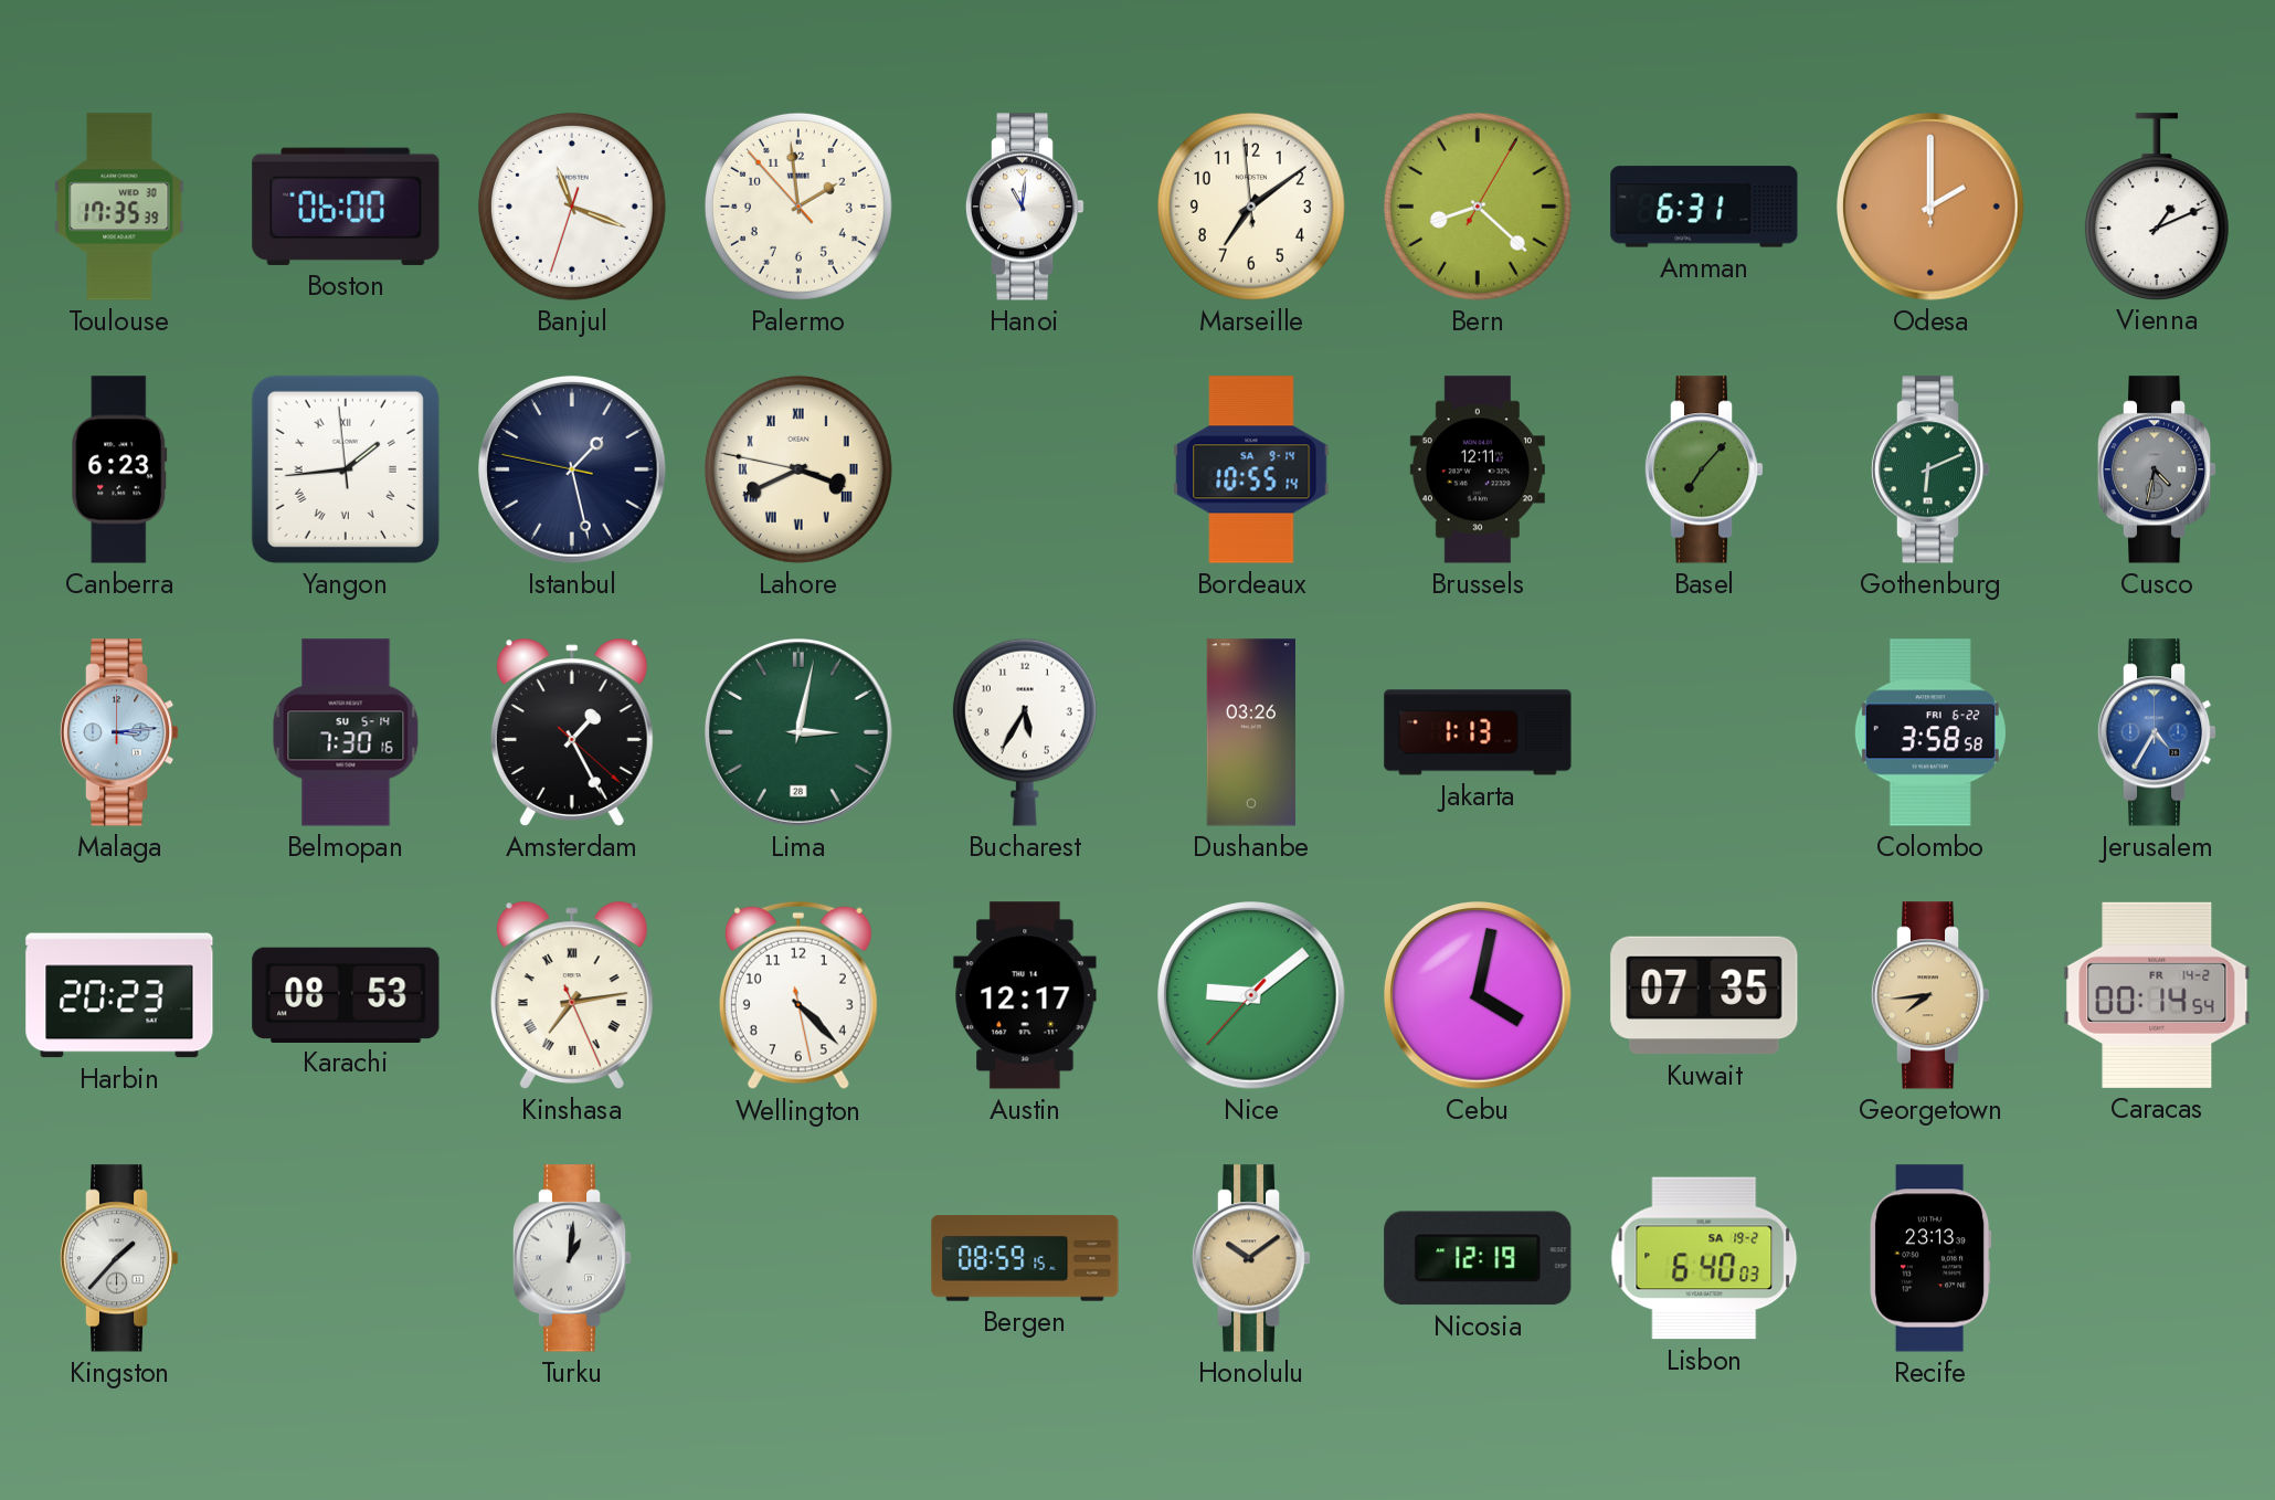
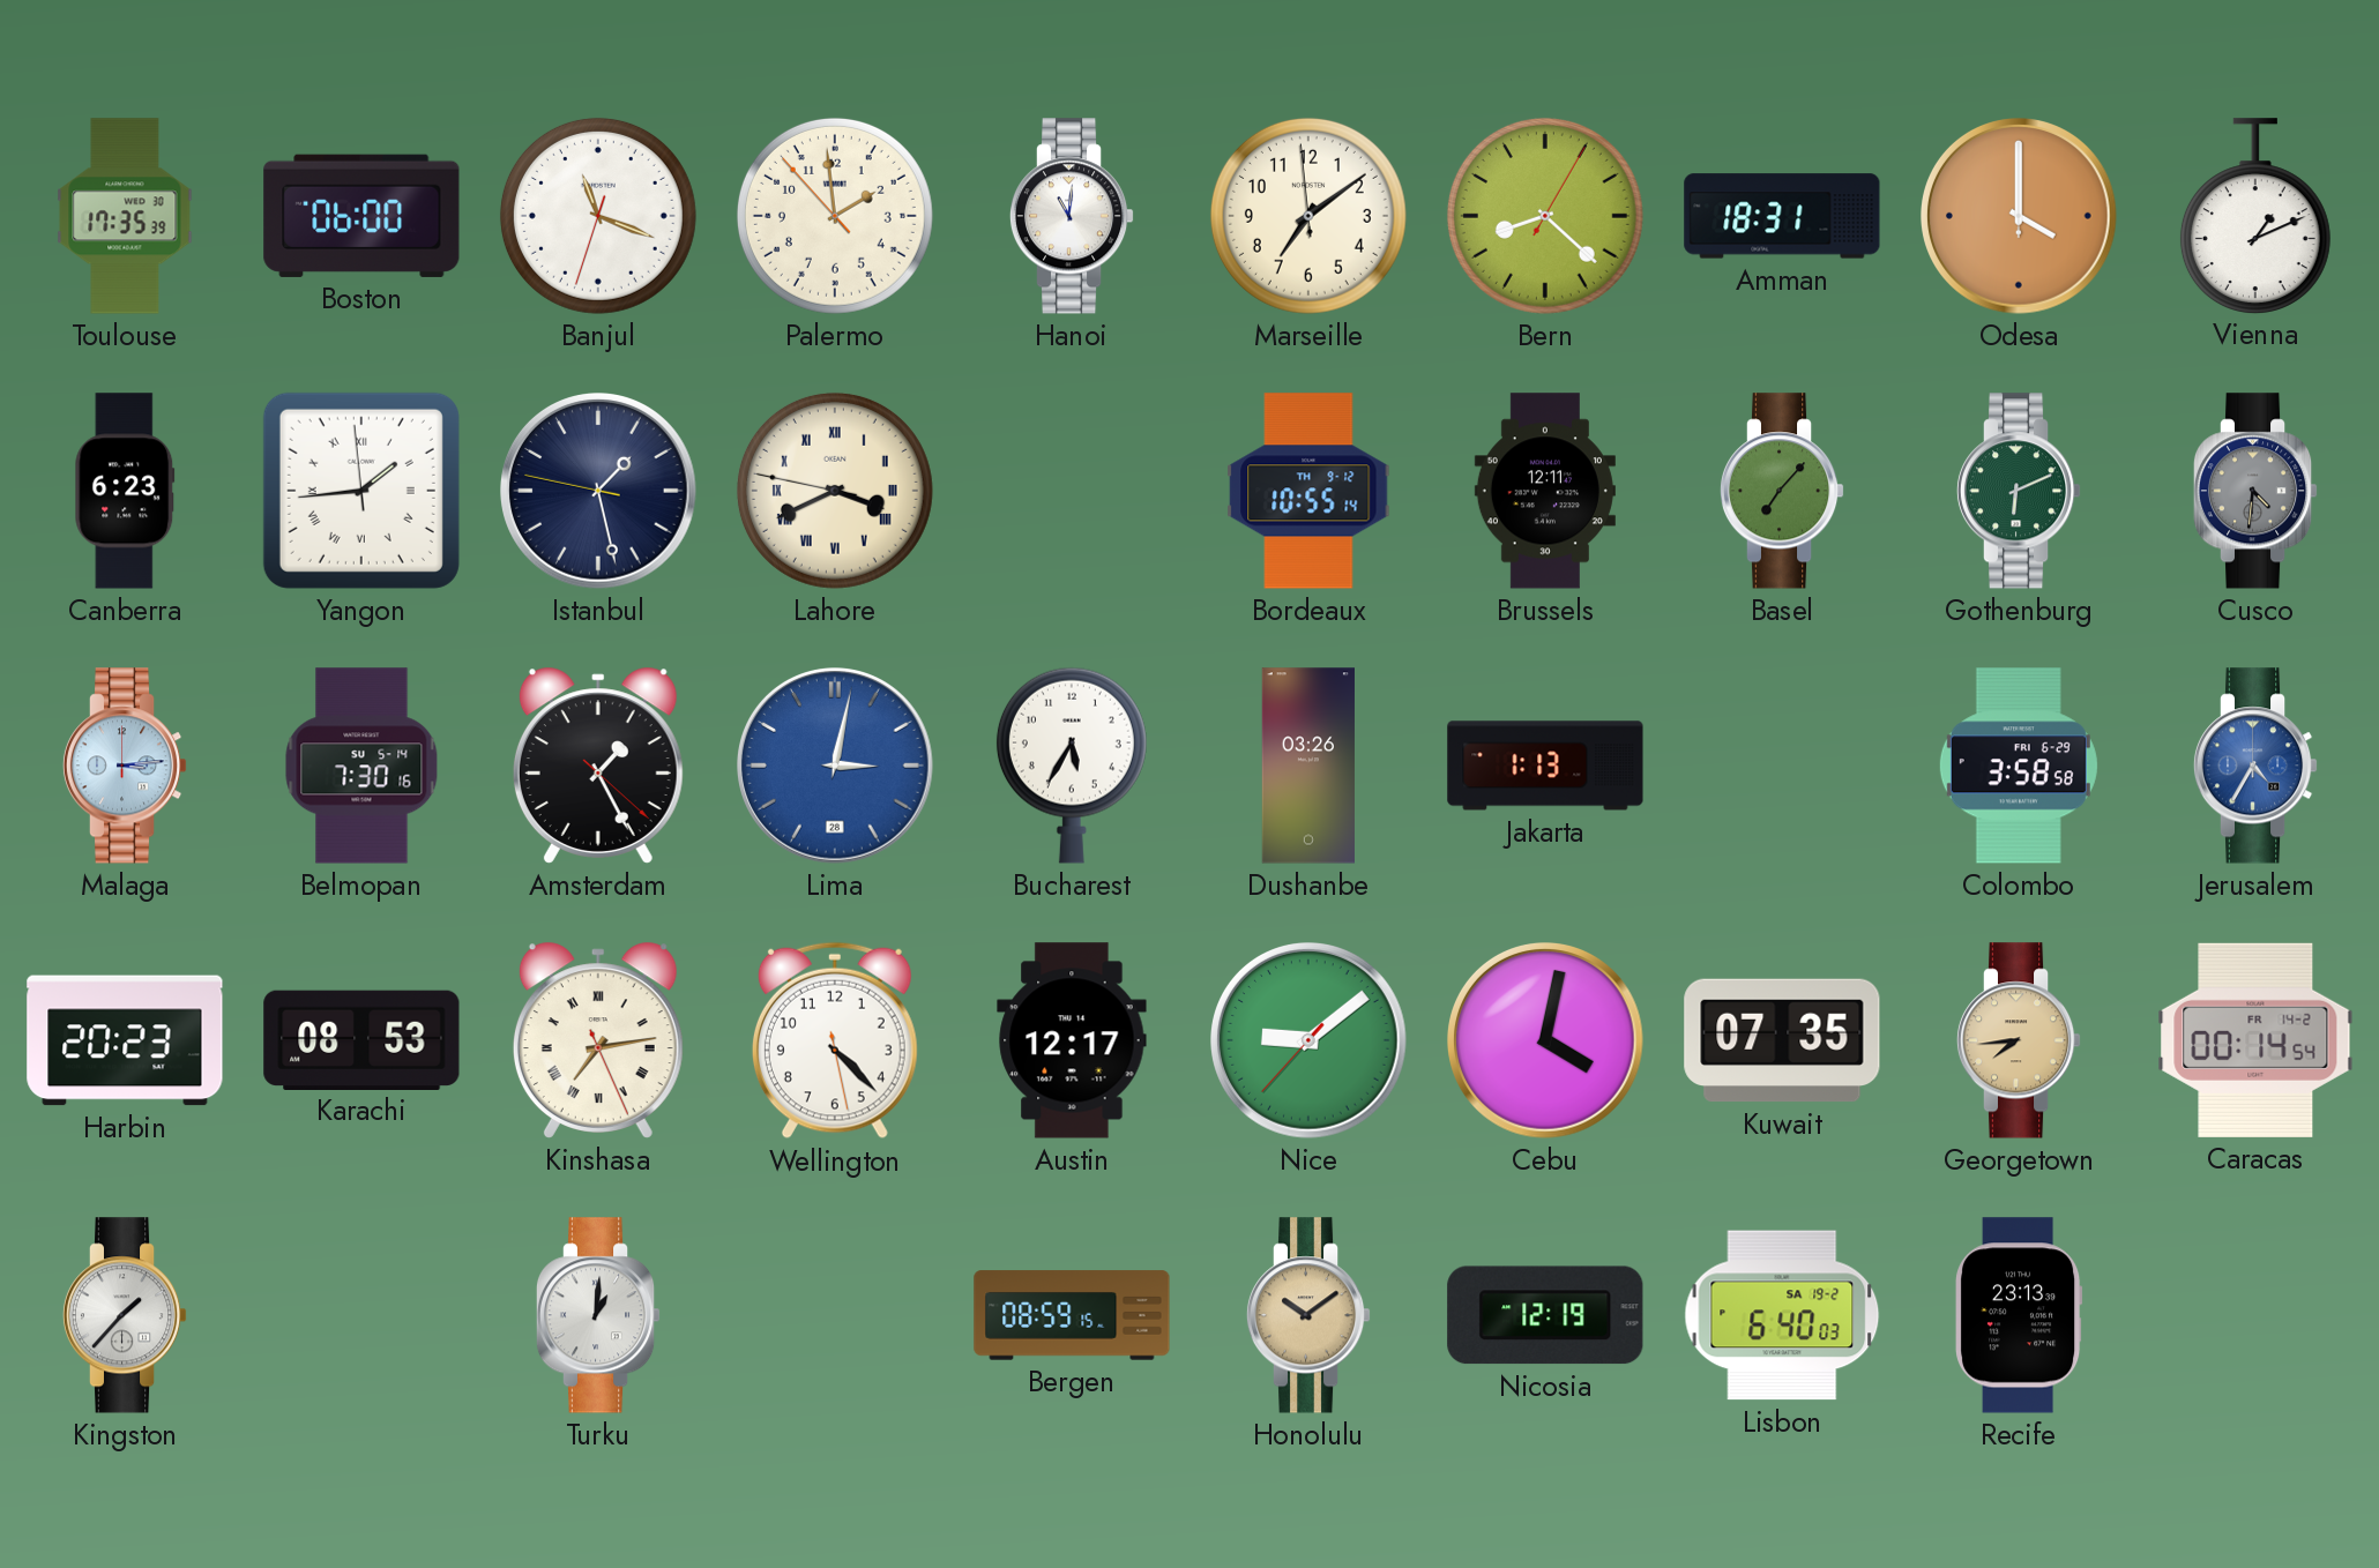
Amman: 6:31 -> 18:31
Odesa: 2:00 -> 4:00
Bordeaux date: SA 9-14 -> TH 9-12
Cusco: 4:32 -> 4:31
Lima dial: green -> blue
Colombo date: FRI 6-22 -> FRI 6-29
